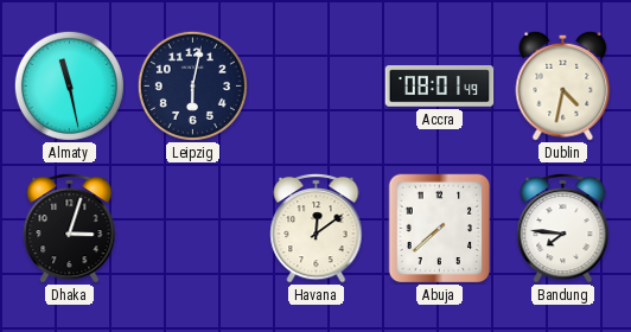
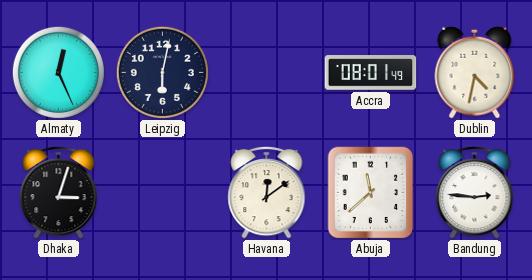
Almaty: 11:28 -> 12:26
Abuja: 7:38 -> 11:38
Bandung: 7:46 -> 2:46
